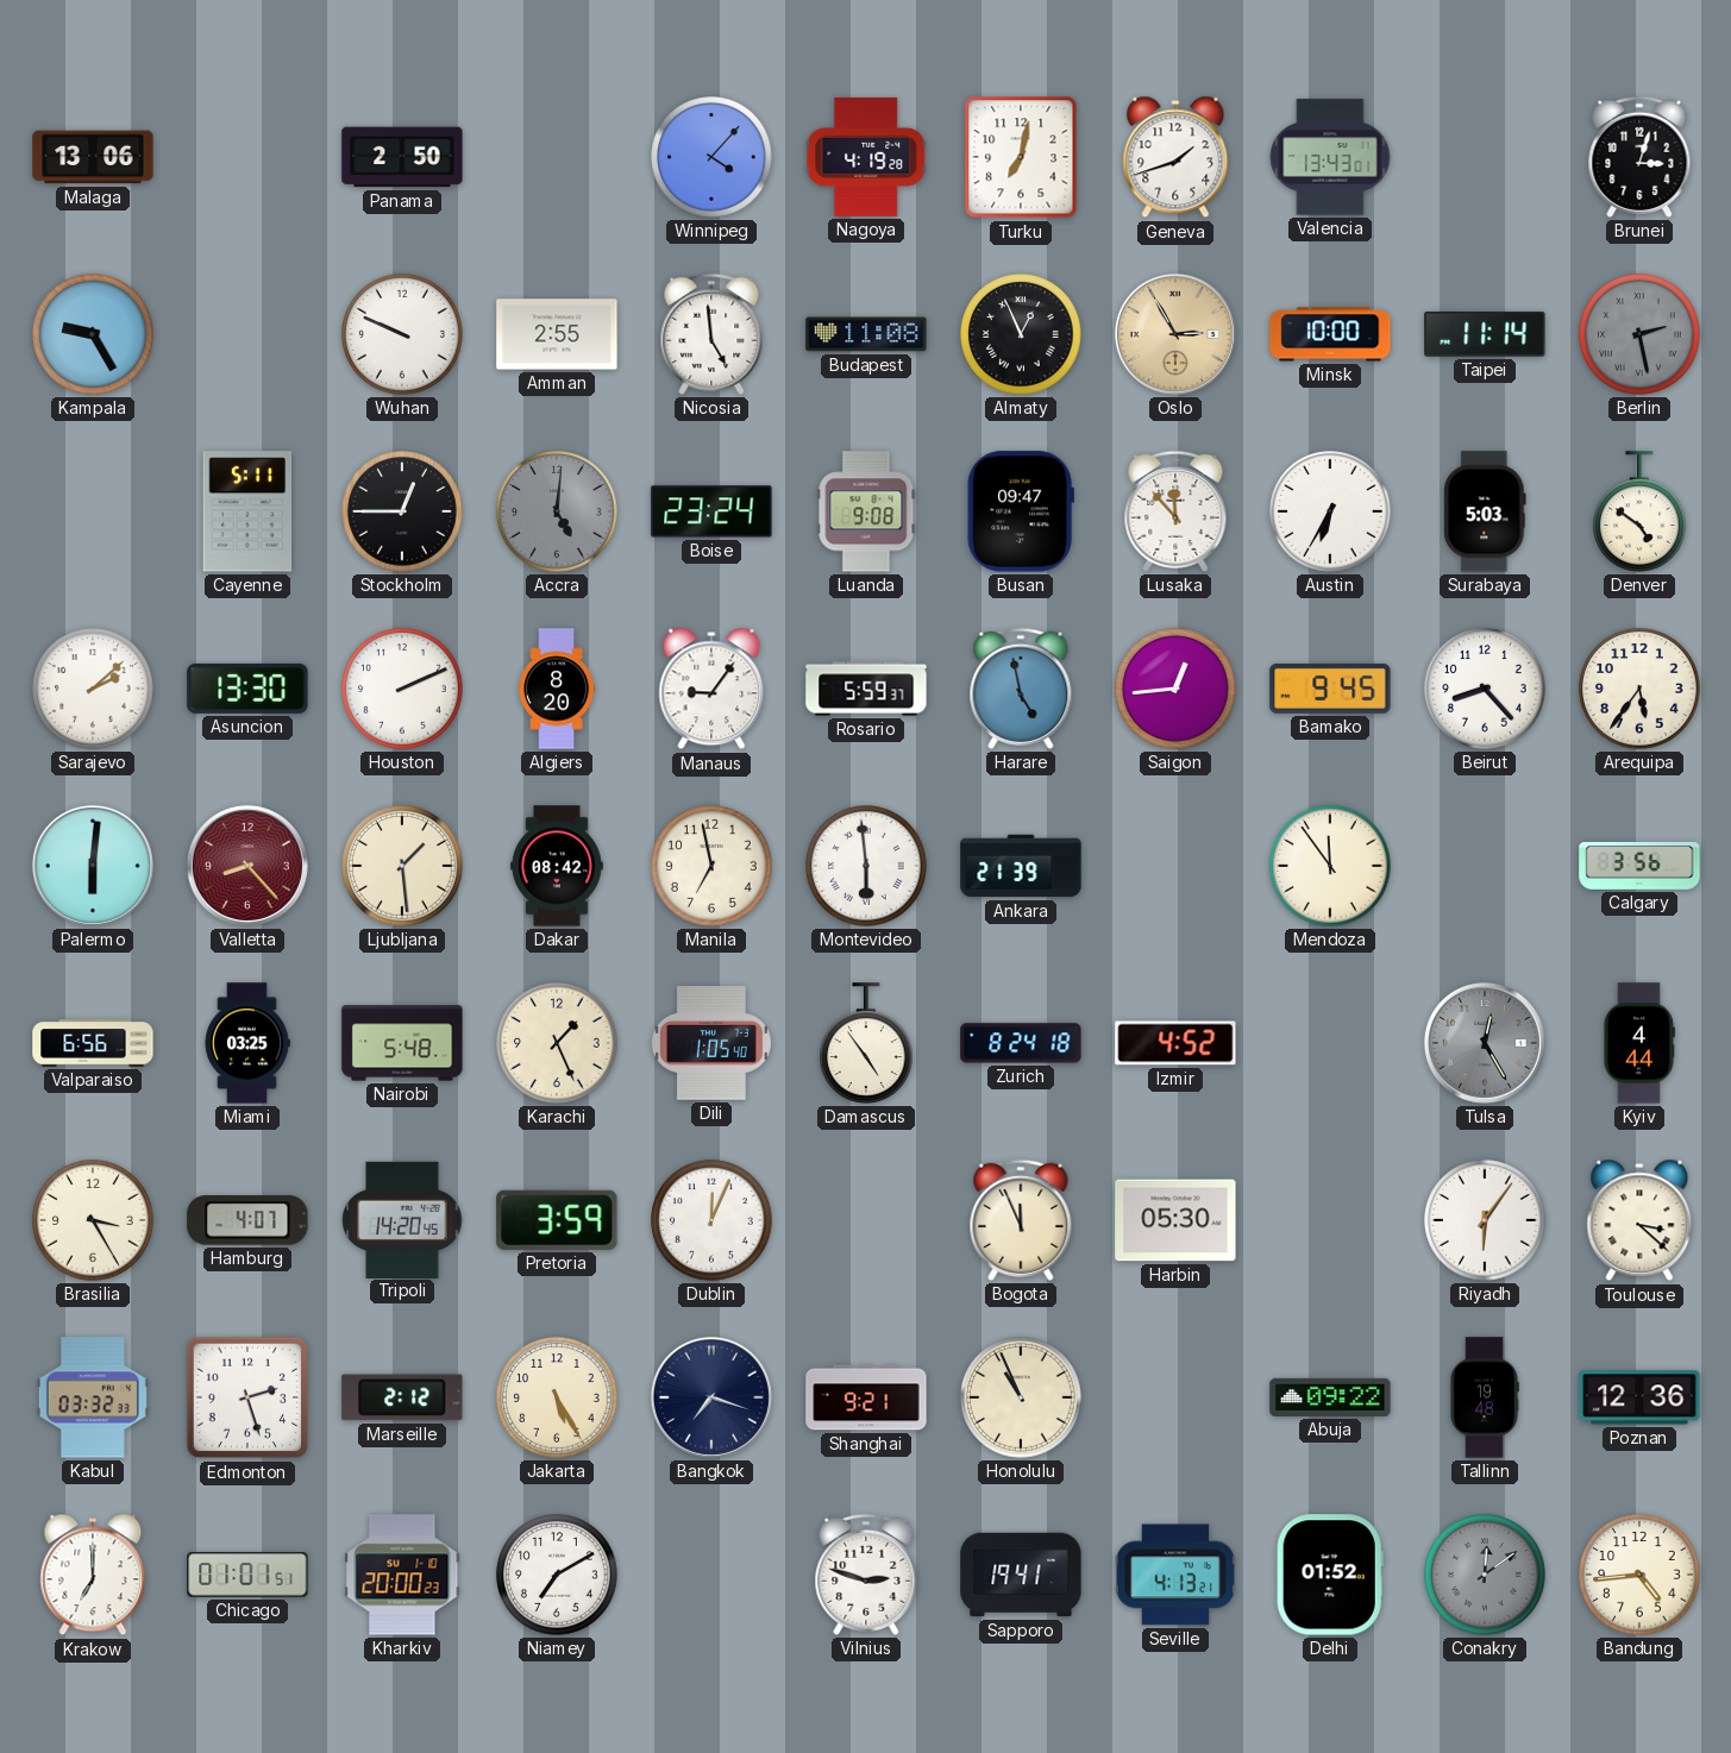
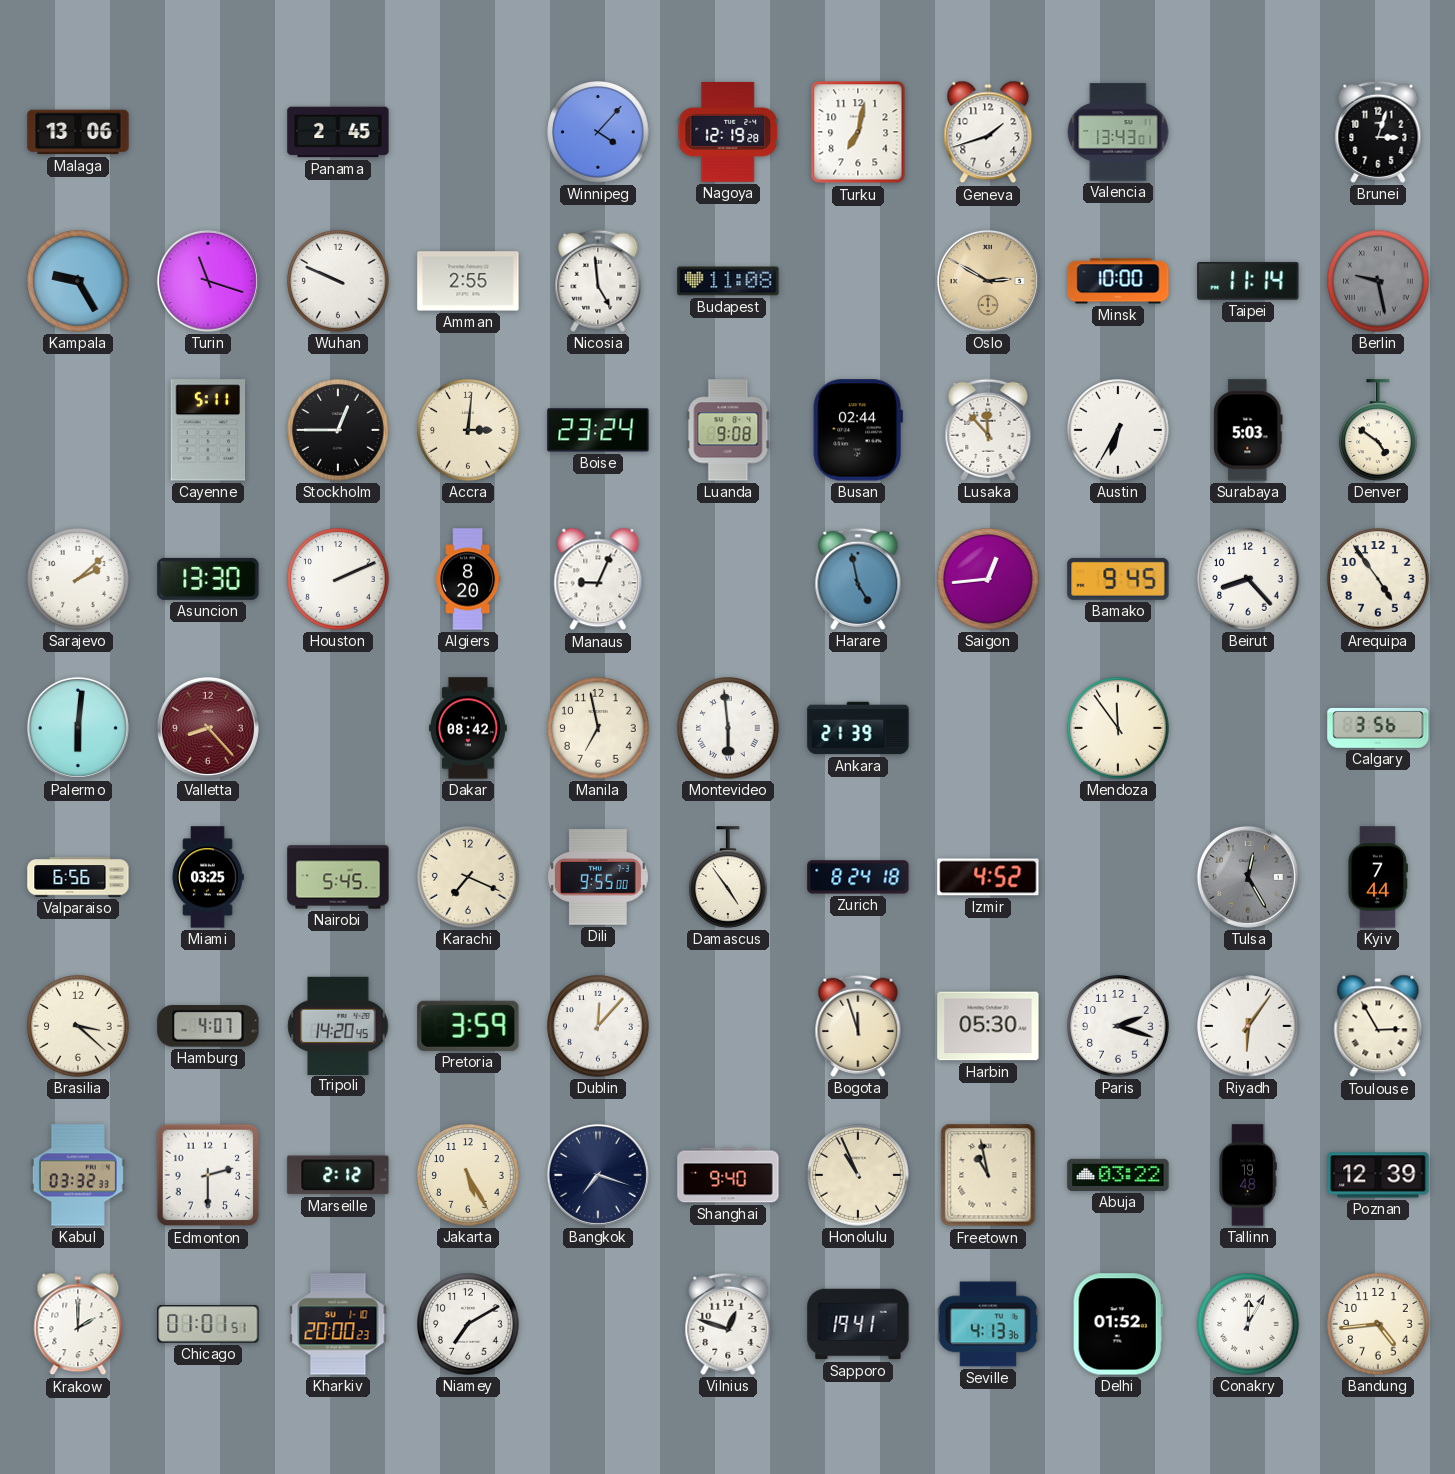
Panama: 2:50 -> 2:45
Nagoya: 4:19 -> 12:19
Turin: none -> 11:18
Almaty: 12:56 -> none
Oslo: 2:55 -> 2:50
Berlin: 2:28 -> 9:28
Accra: 5:01 -> 3:01
Accra dial: grey -> cream
Busan: 09:47 -> 02:44
Manaus: 9:06 -> 9:04
Rosario: 5:59 -> none
Arequipa: 5:36 -> 4:54
Ljubljana: 1:29 -> none
Nairobi: 5:48 -> 5:45
Karachi: 1:26 -> 7:19
Dili: 1:05 -> 9:55
Kyiv: 4:44 -> 7:44
Brasilia: 3:25 -> 3:22
Dublin: 12:04 -> 12:07
Bogota: 11:56 -> 11:57
Paris: none -> 2:18
Toulouse: 3:22 -> 2:55
Edmonton: 2:27 -> 2:30
Shanghai: 9:21 -> 9:40
Freetown: none -> 10:58
Abuja: 09:22 -> 03:22
Poznan: 12:36 -> 12:39
Krakow: 7:00 -> 2:00
Vilnius: 2:48 -> 12:48
Seville: 4:13:21 -> 4:13:36
Conakry: 12:09 -> 12:05
Conakry dial: grey -> white
